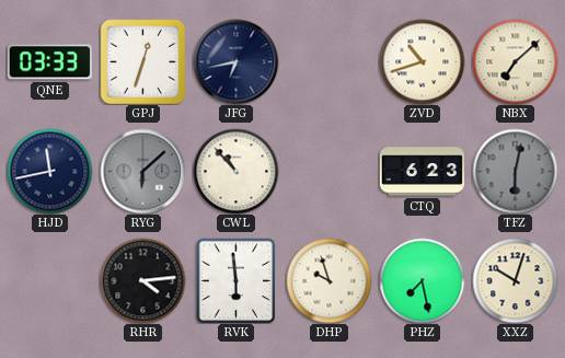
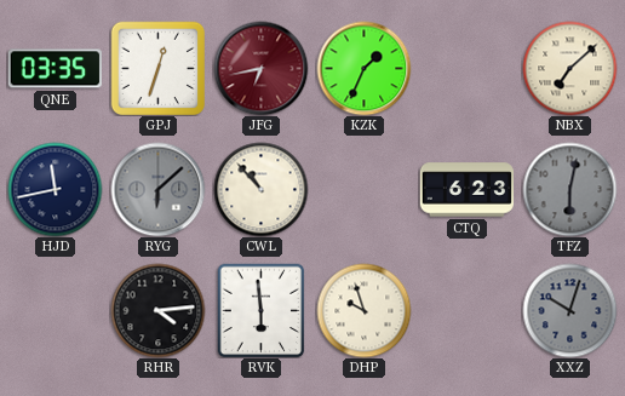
QNE: 03:33 -> 03:35
JFG dial: navy -> burgundy
KZK: none -> 1:34
ZVD: 10:42 -> none
PHZ: 7:28 -> none
XXZ dial: cream -> grey
